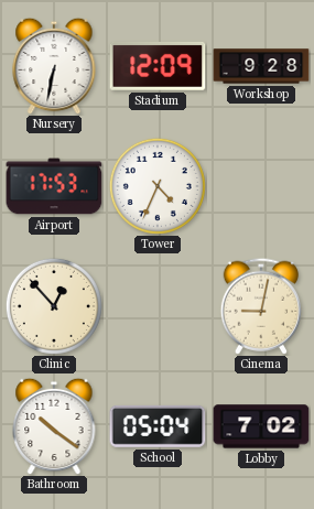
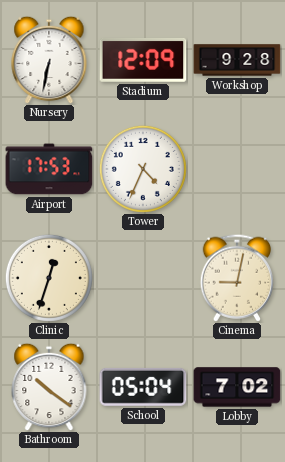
Clinic: 12:53 -> 12:33
